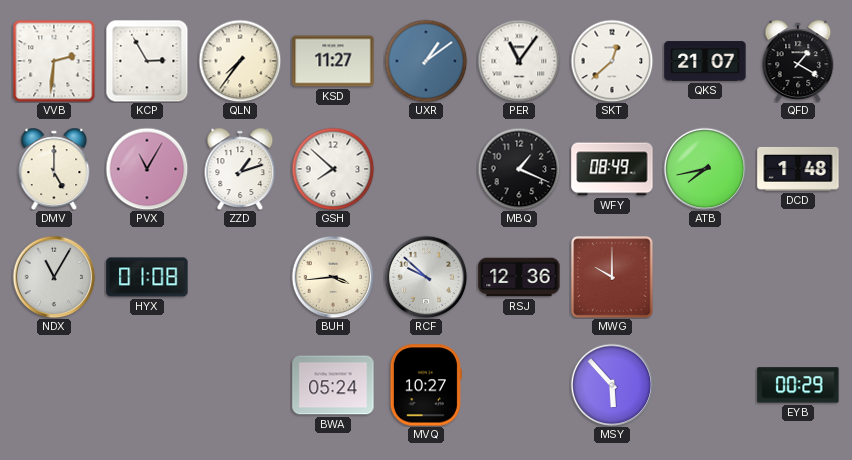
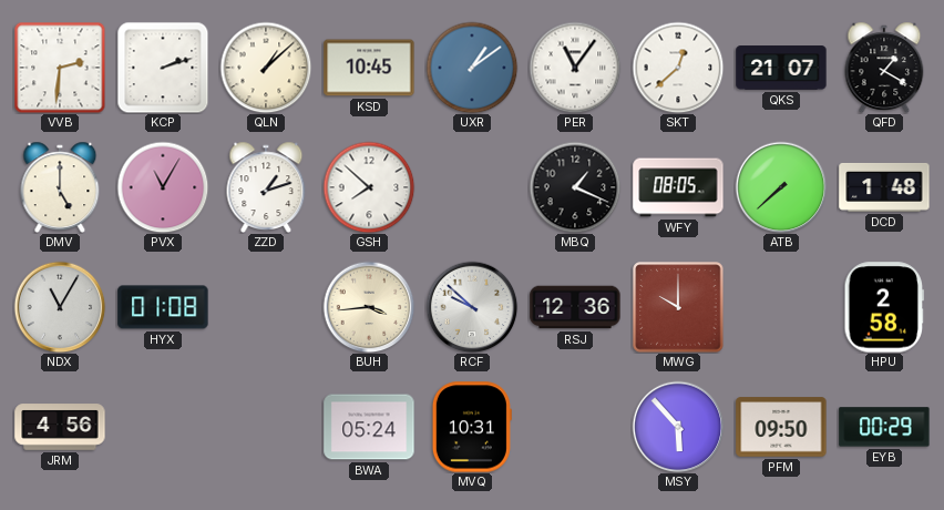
KCP: 2:55 -> 2:12
QLN: 7:36 -> 1:08
KSD: 11:27 -> 10:45
WFY: 08:49 -> 08:05
ATB: 7:43 -> 7:38
HPU: none -> 2:58
JRM: none -> 4:56
MVQ: 10:27 -> 10:31
PFM: none -> 09:50
